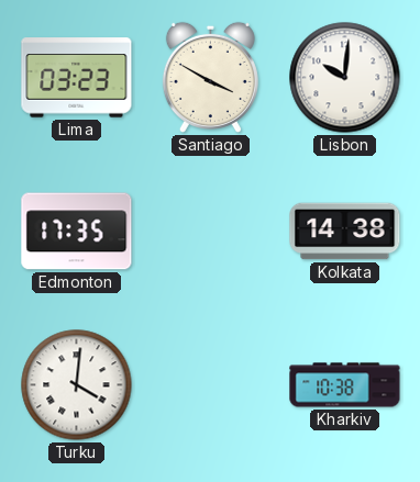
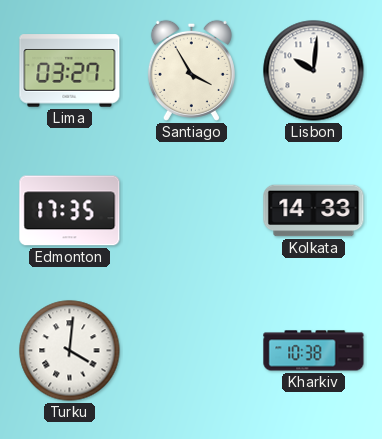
Lima: 03:23 -> 03:27
Santiago: 3:50 -> 3:55
Kolkata: 14:38 -> 14:33
